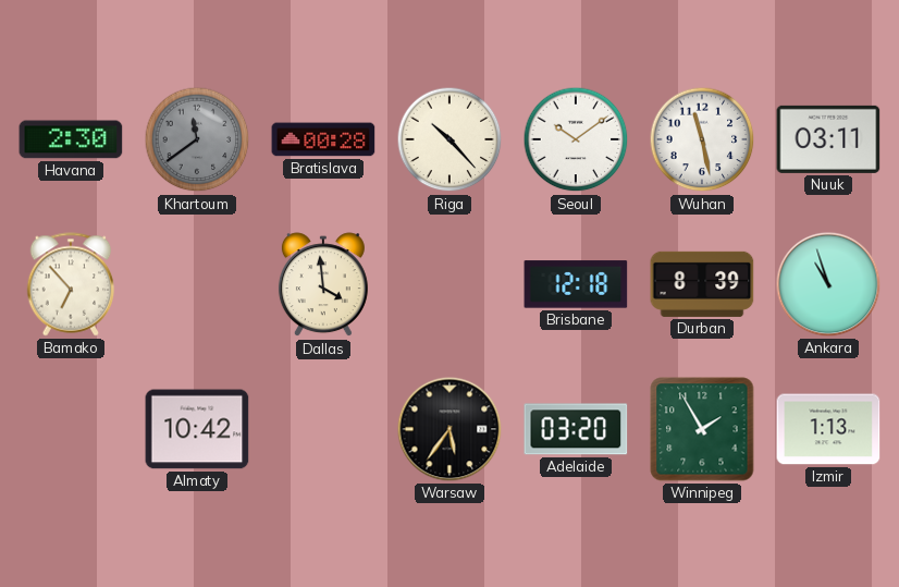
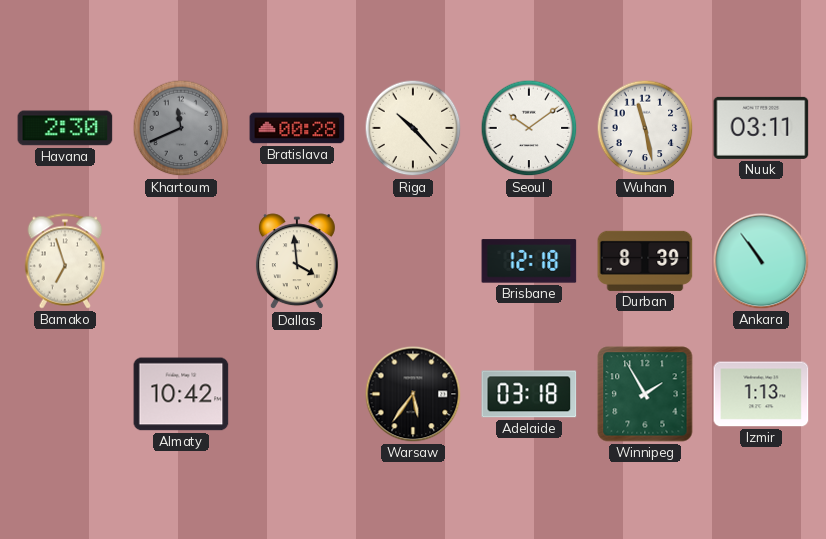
Khartoum: 11:39 -> 11:41
Bamako: 6:53 -> 6:57
Ankara: 10:57 -> 10:54
Adelaide: 03:20 -> 03:18
